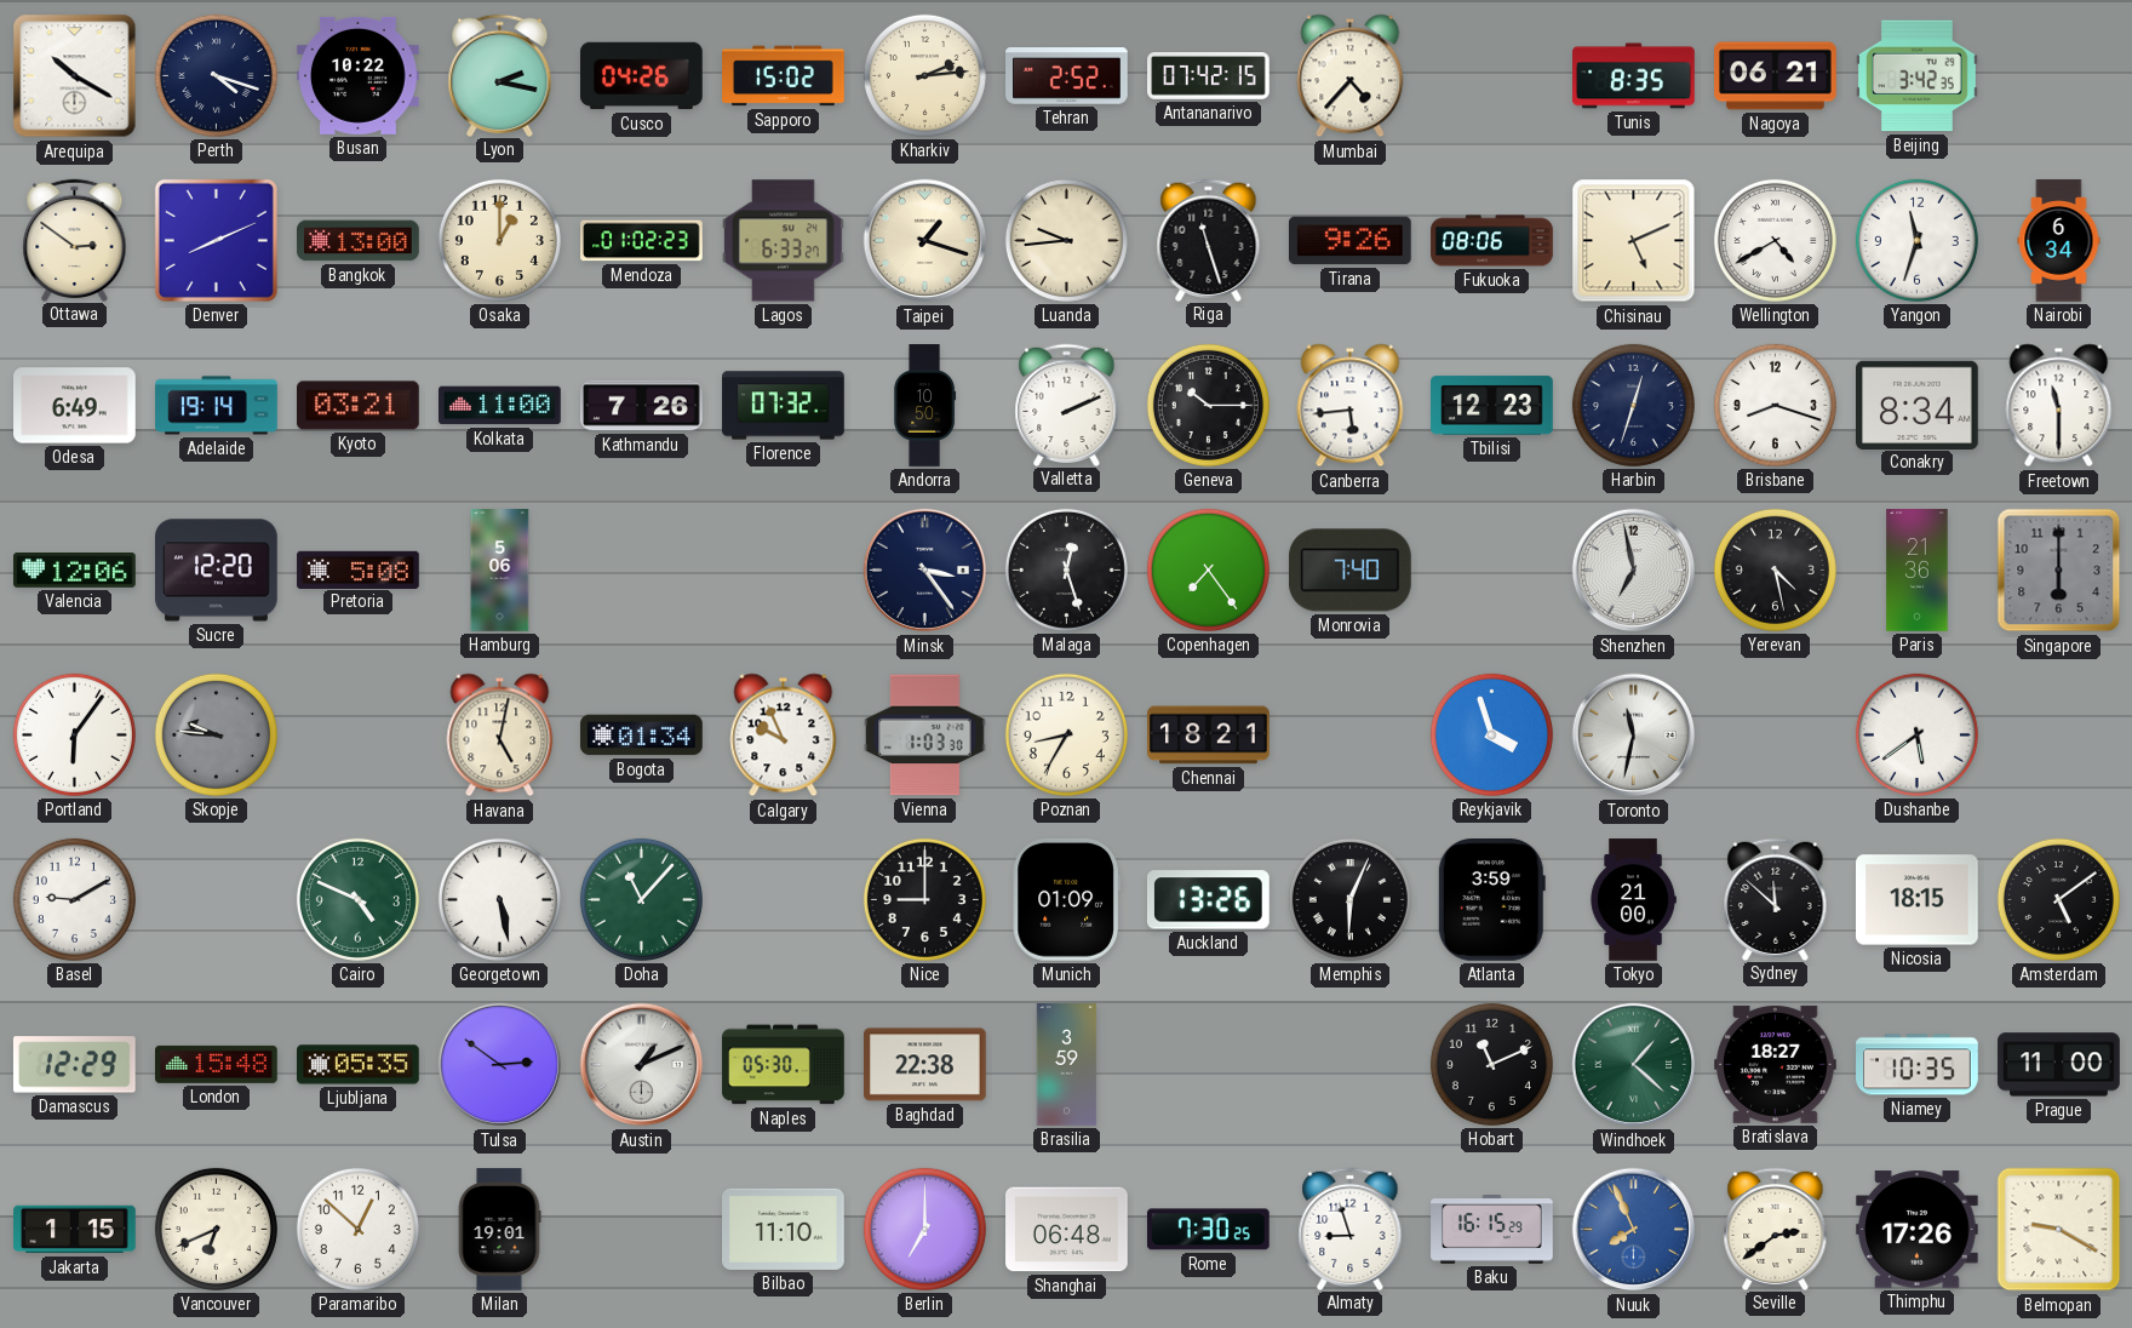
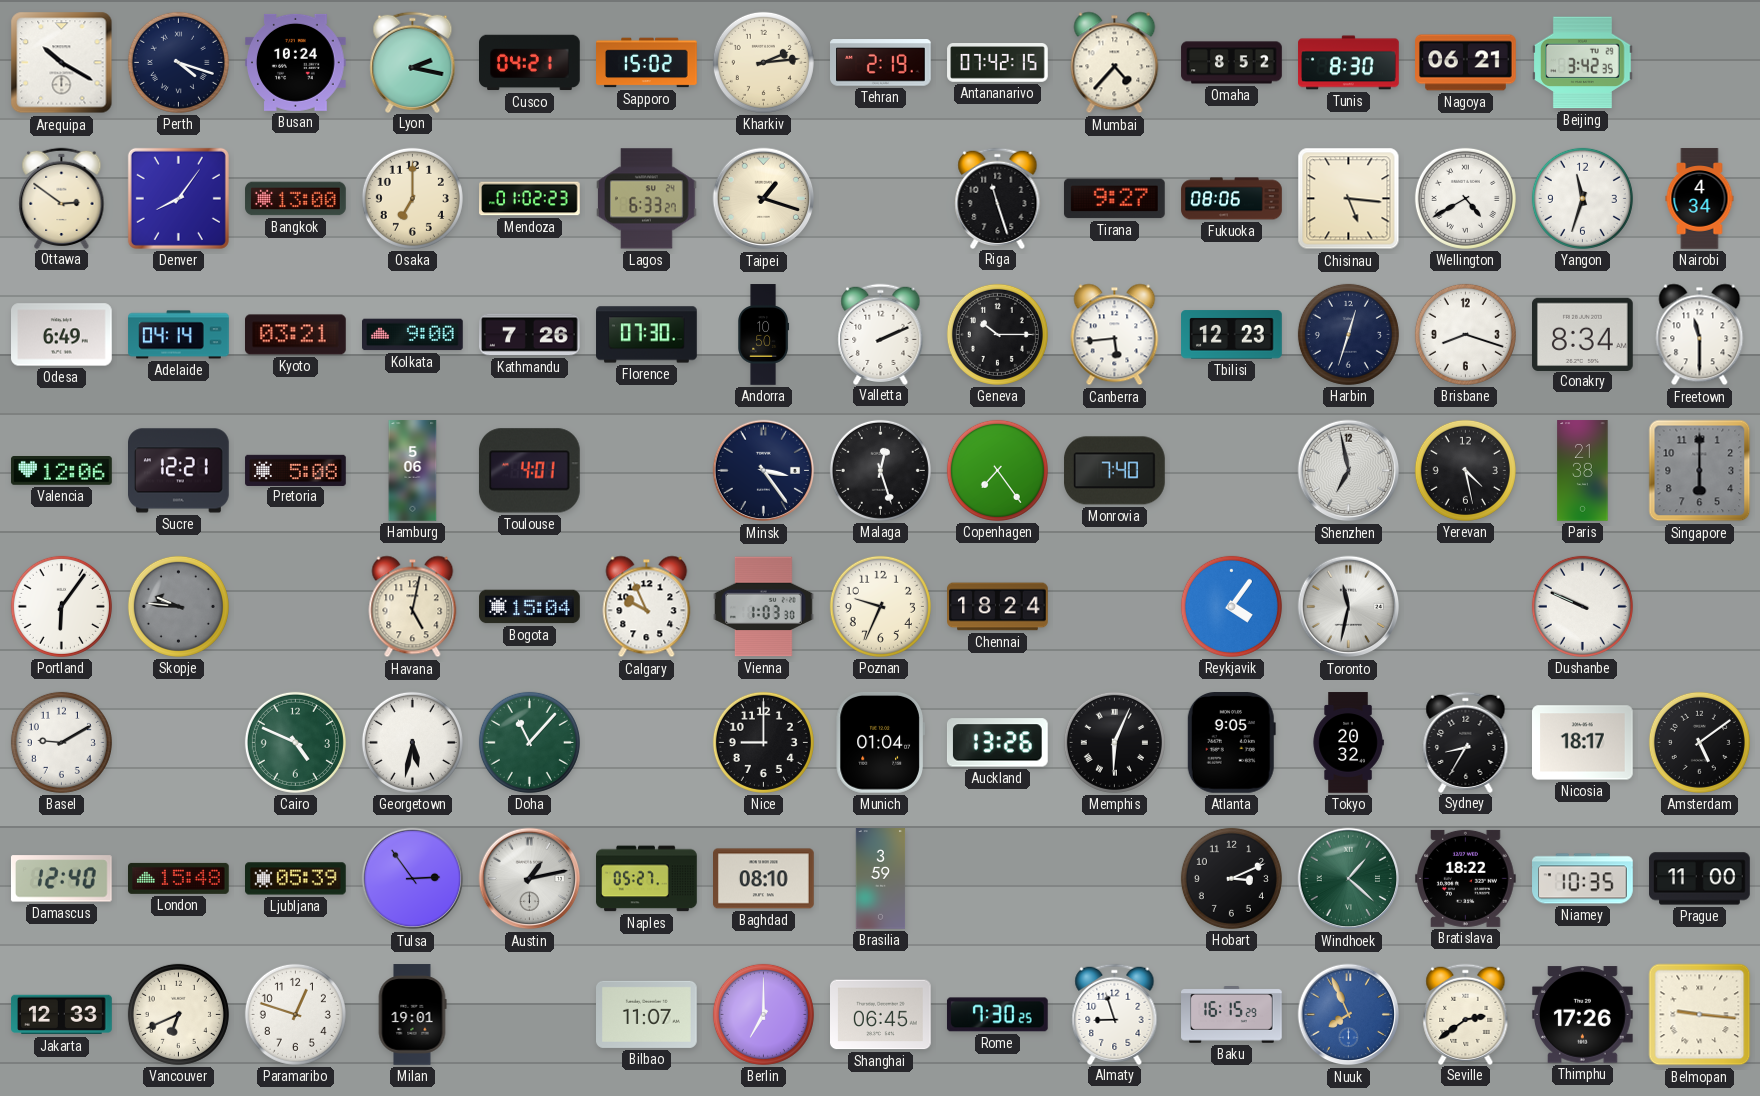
Busan: 10:22 -> 10:24
Cusco: 04:26 -> 04:21
Tehran: 2:52 -> 2:19
Omaha: none -> 8:52
Tunis: 8:35 -> 8:30
Denver: 8:11 -> 8:06
Osaka: 1:00 -> 7:00
Luanda: 9:44 -> none
Tirana: 9:26 -> 9:27
Chisinau: 5:11 -> 5:16
Nairobi: 6:34 -> 4:34
Adelaide: 19:14 -> 04:14
Kolkata: 11:00 -> 9:00
Florence: 07:32 -> 07:30
Sucre: 12:20 -> 12:21
Toulouse: none -> 4:01
Paris: 21:36 -> 21:38
Bogota: 01:34 -> 15:04
Poznan: 8:35 -> 9:34
Chennai: 18:21 -> 18:24
Reykjavik: 3:57 -> 4:06
Dushanbe: 5:39 -> 9:49
Georgetown: 5:28 -> 5:32
Munich: 01:09 -> 01:04
Atlanta: 3:59 -> 9:05
Tokyo: 21:00 -> 20:32
Sydney: 11:52 -> 8:35
Nicosia: 18:15 -> 18:17
Damascus: 12:29 -> 12:40
Ljubljana: 05:35 -> 05:39
Tulsa: 2:51 -> 2:54
Austin: 1:11 -> 1:13
Naples: 05:30 -> 05:27
Baghdad: 22:38 -> 08:10
Hobart: 11:11 -> 3:11
Bratislava: 18:27 -> 18:22
Jakarta: 1:15 -> 12:33
Paramaribo: 12:52 -> 12:48
Bilbao: 11:10 -> 11:07
Shanghai: 06:48 -> 06:45
Belmopan: 9:20 -> 9:16
